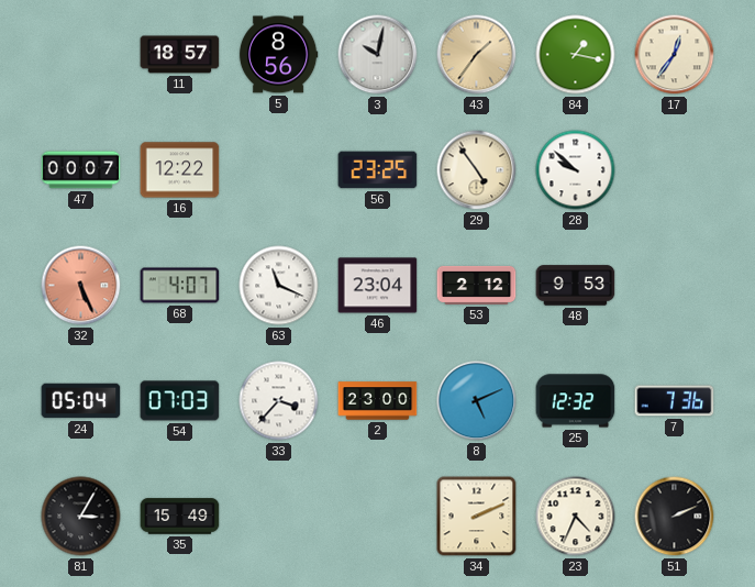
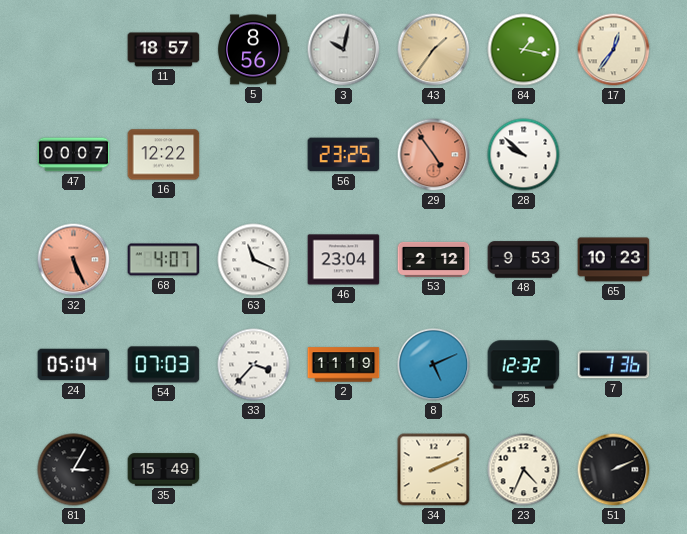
29 dial: cream -> salmon
65: none -> 10:23
2: 23:00 -> 11:19
